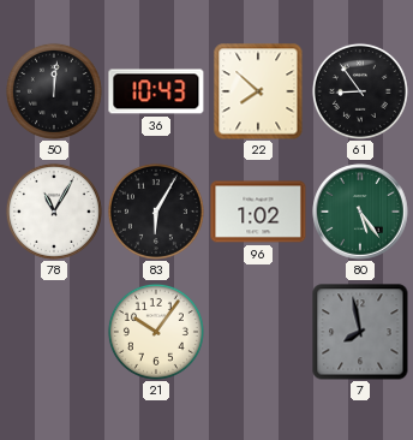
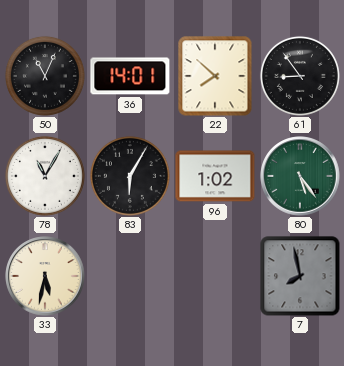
50: 12:01 -> 11:04
36: 10:43 -> 14:01
33: none -> 5:32
21: 10:06 -> none
